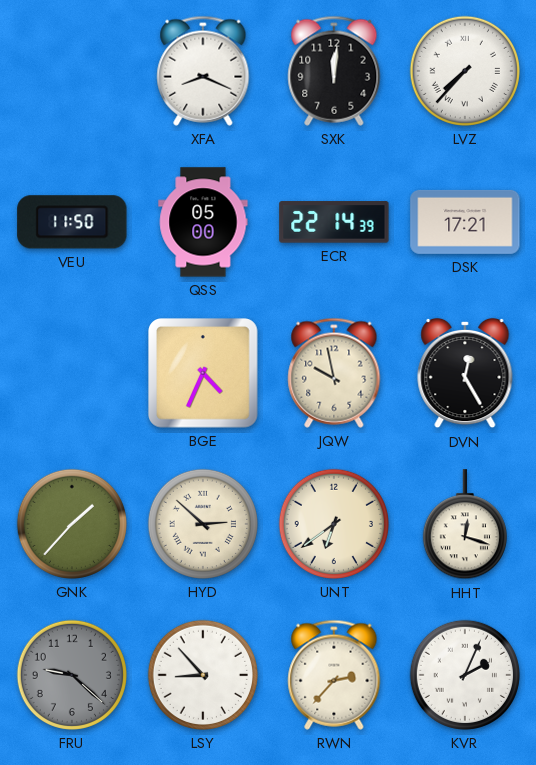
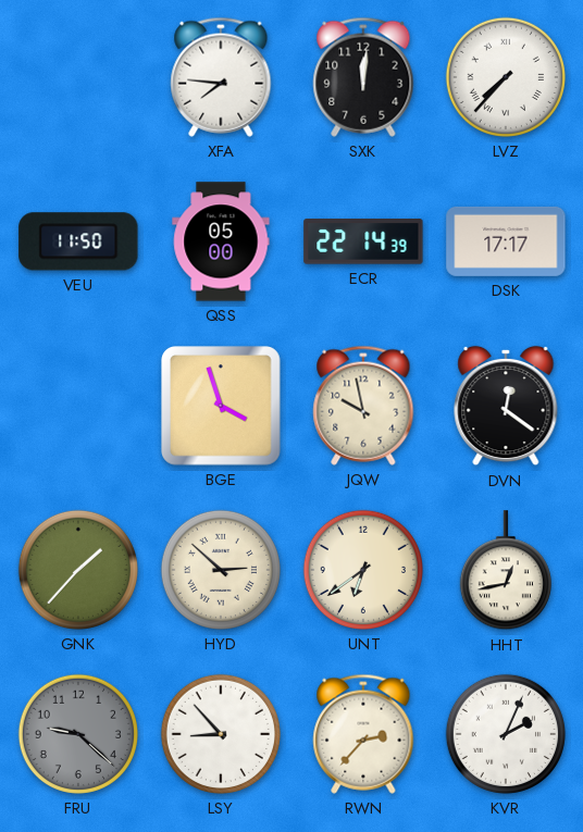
XFA: 8:19 -> 7:46
DSK: 17:21 -> 17:17
BGE: 4:34 -> 3:57
DVN: 12:25 -> 12:21
HHT: 12:18 -> 12:43
